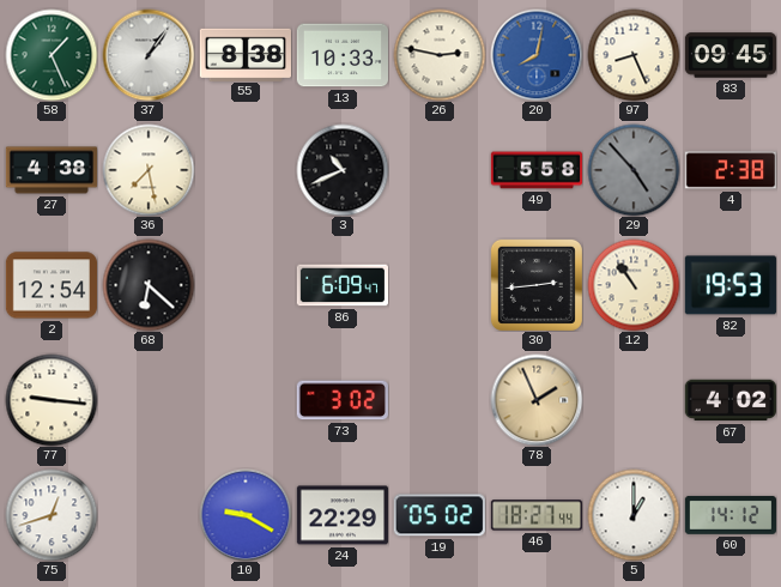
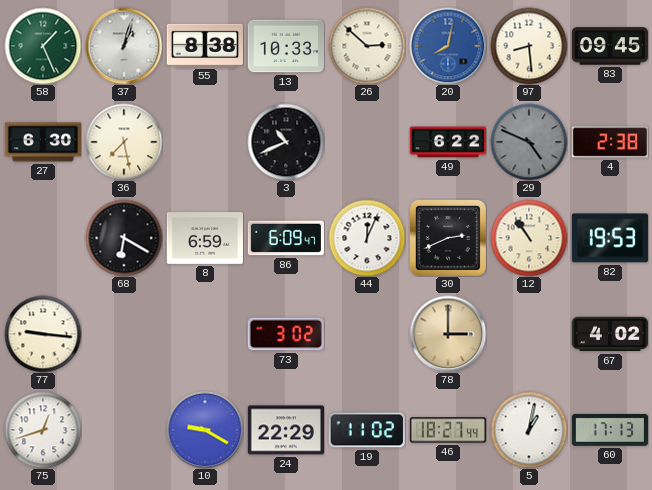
37: 1:06 -> 1:03
26: 2:47 -> 2:52
97: 8:26 -> 8:29
27: 4:38 -> 6:30
49: 5:58 -> 6:22
29: 4:53 -> 4:49
2: 12:54 -> none
68: 6:22 -> 6:20
8: none -> 6:59
44: none -> 12:04
30: 2:44 -> 2:41
78: 1:56 -> 3:00
19: 05:02 -> 11:02
5: 1:00 -> 1:02
60: 14:12 -> 17:13
